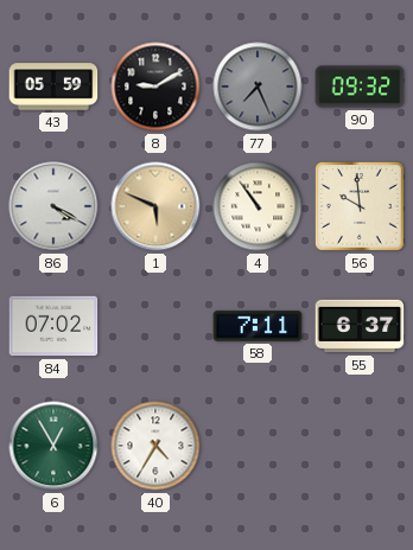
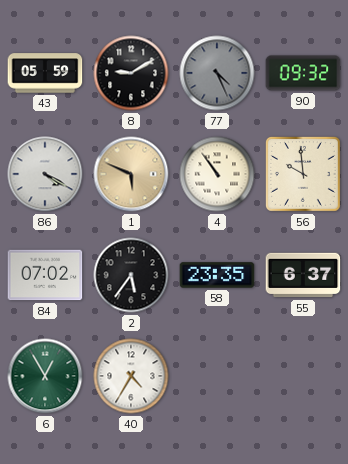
77: 7:26 -> 4:26
2: none -> 5:36
58: 7:11 -> 23:35
